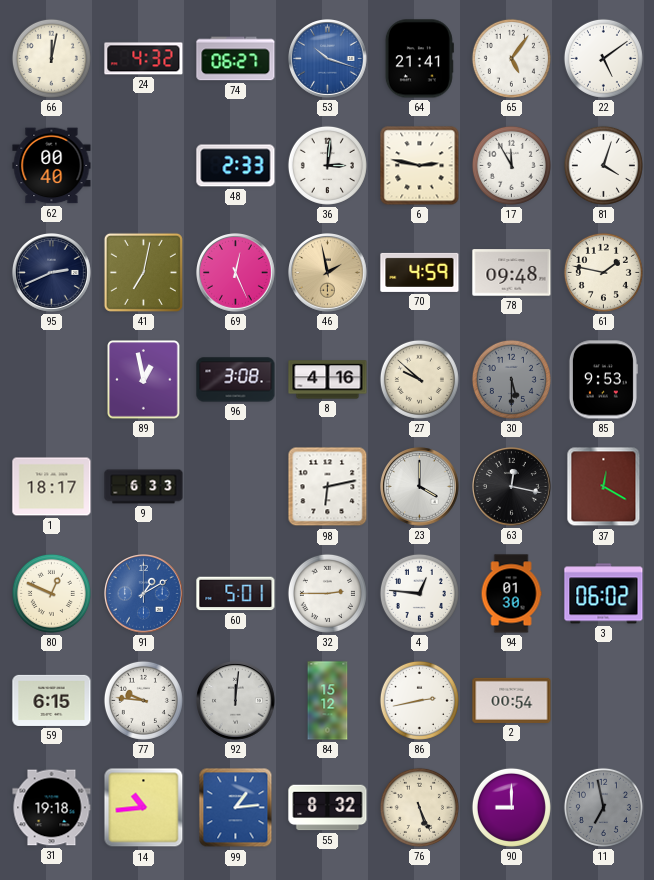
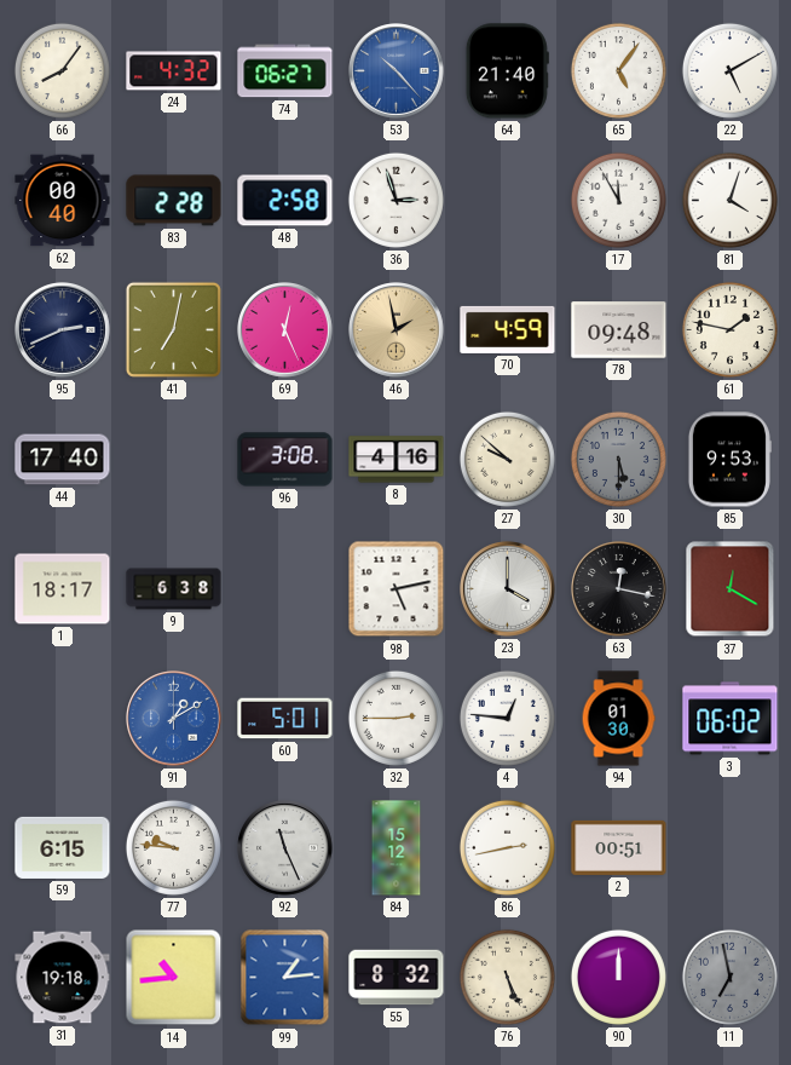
66: 12:02 -> 8:06
53: 10:18 -> 10:23
64: 21:41 -> 21:40
22: 5:09 -> 5:10
83: none -> 2:28
48: 2:33 -> 2:58
36: 3:01 -> 2:57
6: 2:47 -> none
44: none -> 17:40
89: 12:58 -> none
9: 6:33 -> 6:38
98: 6:13 -> 5:13
80: 12:49 -> none
92: 12:01 -> 11:26
2: 00:54 -> 00:51
90: 9:00 -> 12:00
